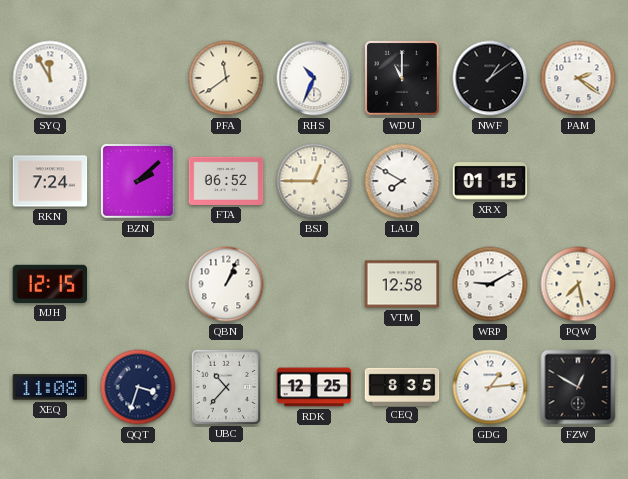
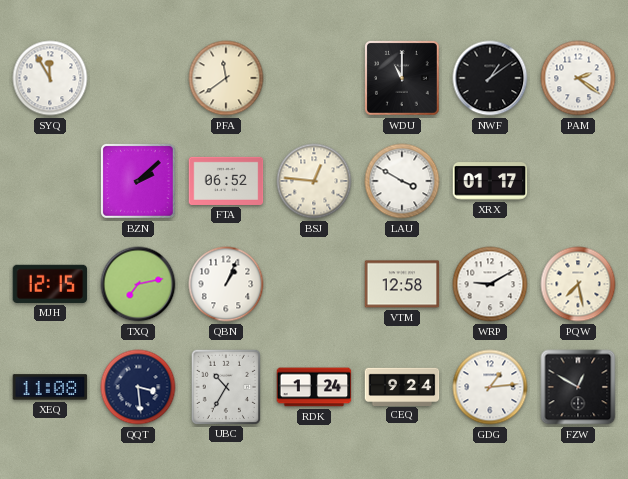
RHS: 10:34 -> none
RKN: 7:24 -> none
BSJ: 12:45 -> 12:46
LAU: 7:50 -> 3:50
XRX: 01:15 -> 01:17
TXQ: none -> 7:13
QQT: 3:33 -> 3:29
UBC: 10:37 -> 10:35
RDK: 12:25 -> 1:24
CEQ: 8:35 -> 9:24
